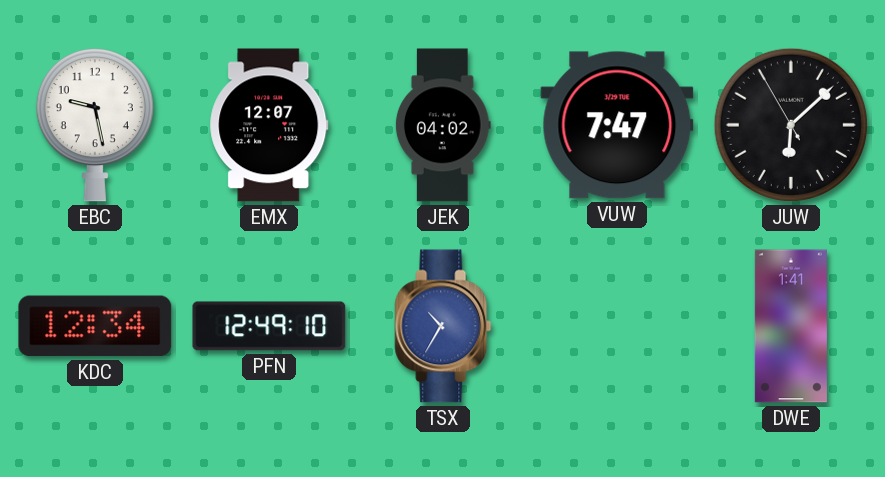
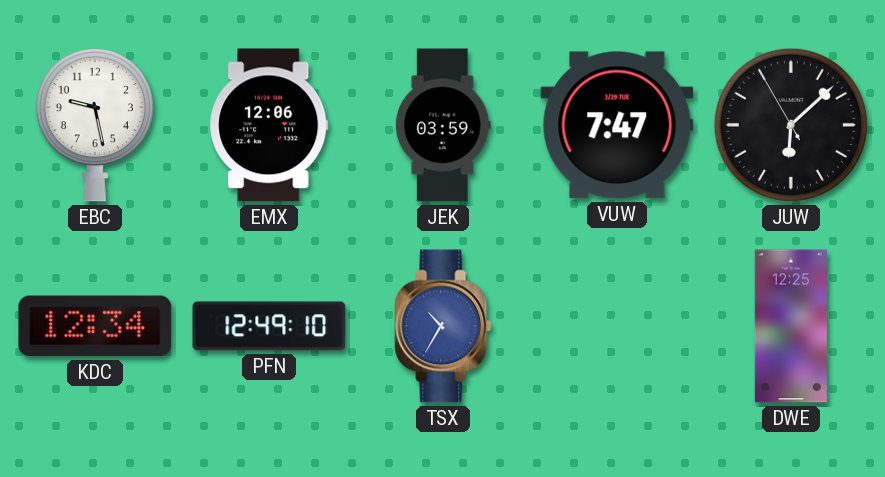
EMX: 12:07 -> 12:06
JEK: 04:02 -> 03:59
DWE: 1:41 -> 12:25
